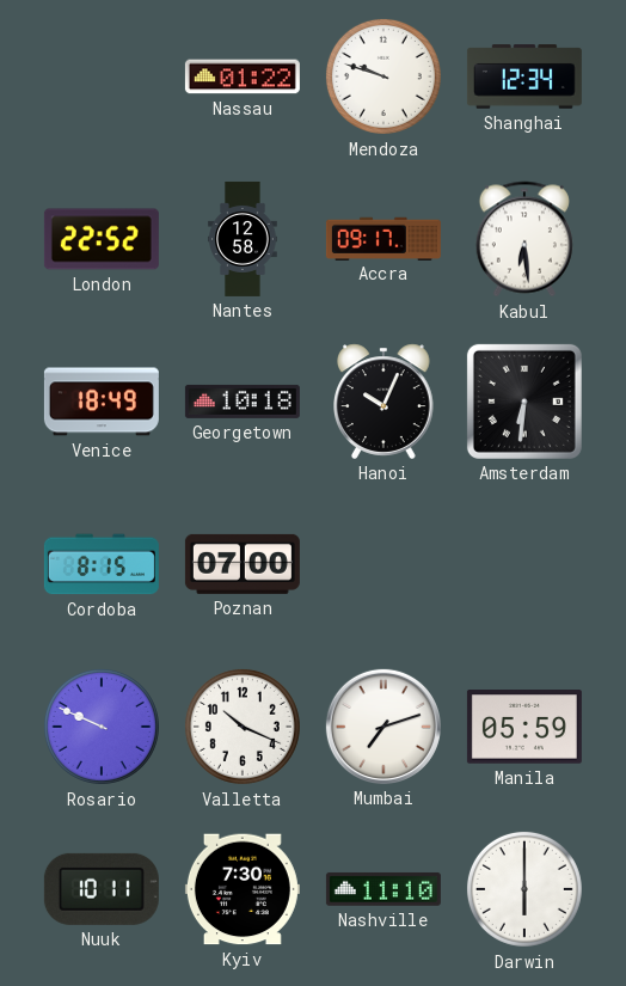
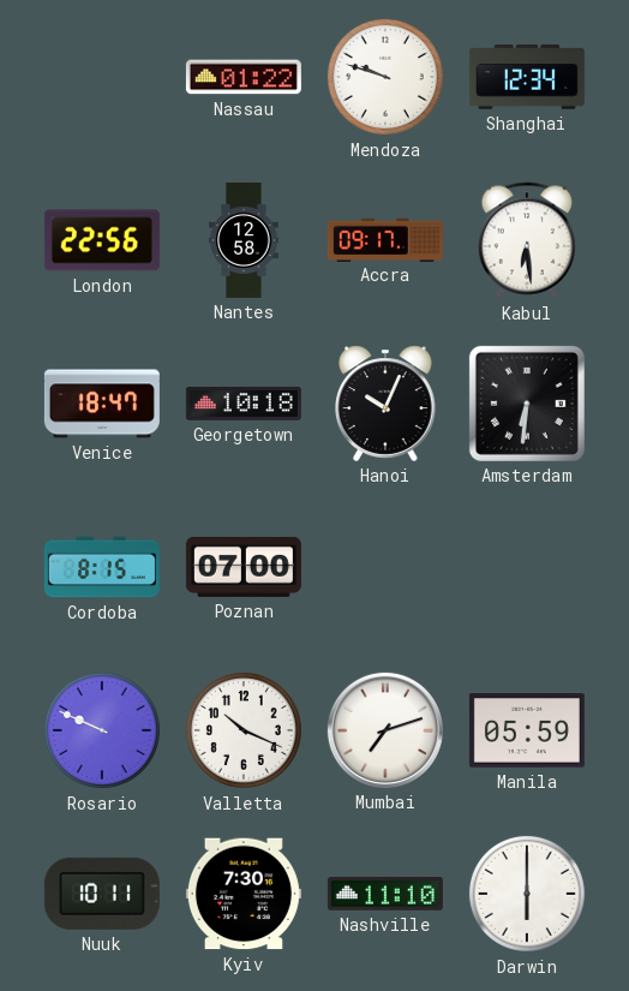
London: 22:52 -> 22:56
Venice: 18:49 -> 18:47
